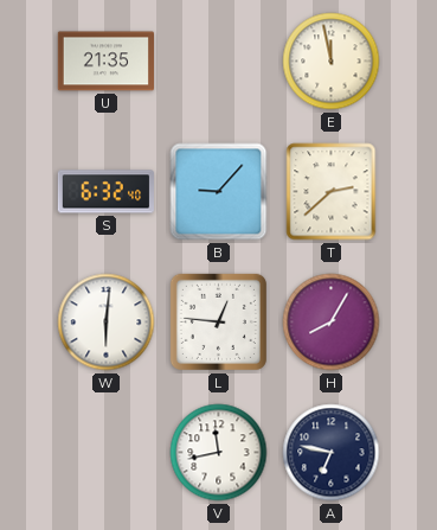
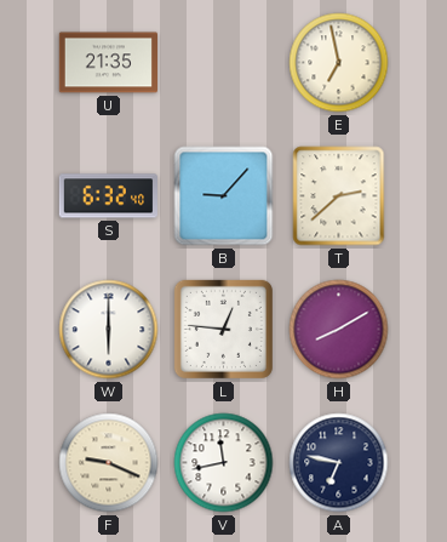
E: 11:58 -> 6:58
W: 6:01 -> 6:00
H: 8:05 -> 8:10
F: none -> 9:19
